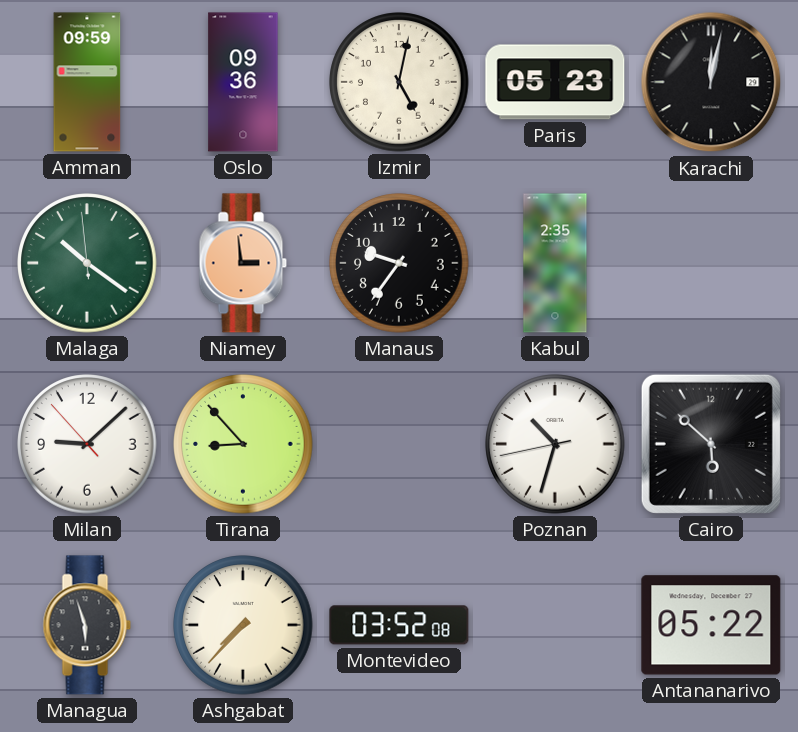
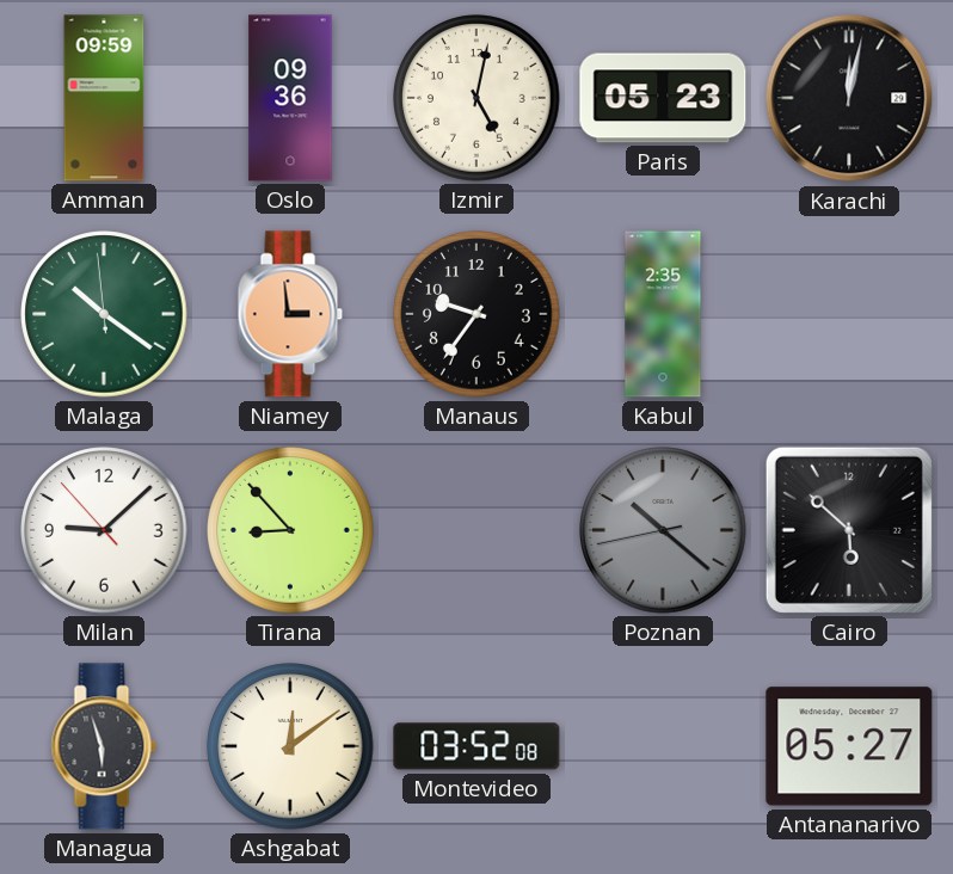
Poznan: 10:32 -> 10:21
Poznan dial: white -> grey
Ashgabat: 7:37 -> 12:09
Antananarivo: 05:22 -> 05:27
